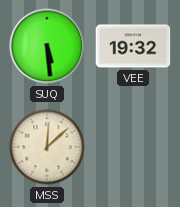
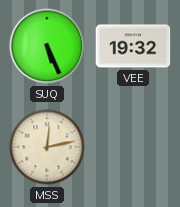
SUQ: 5:29 -> 5:26
MSS: 12:08 -> 12:13
